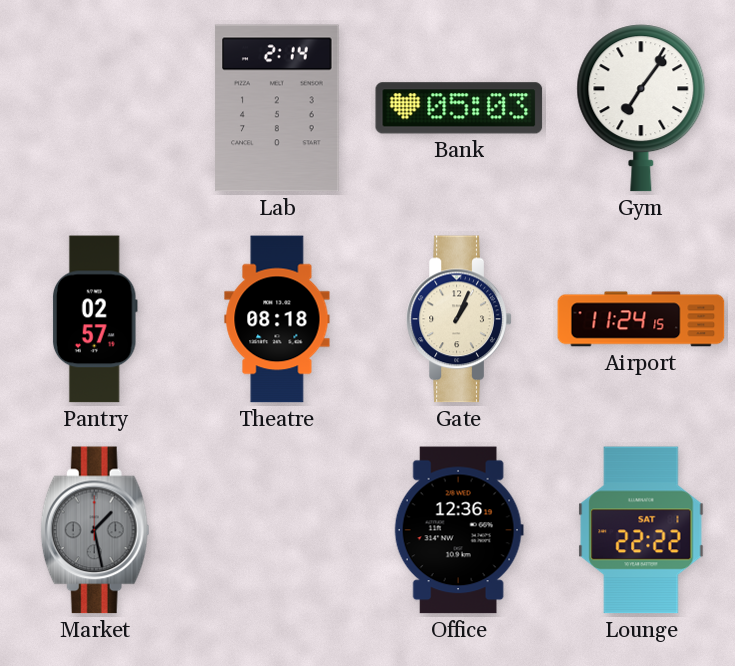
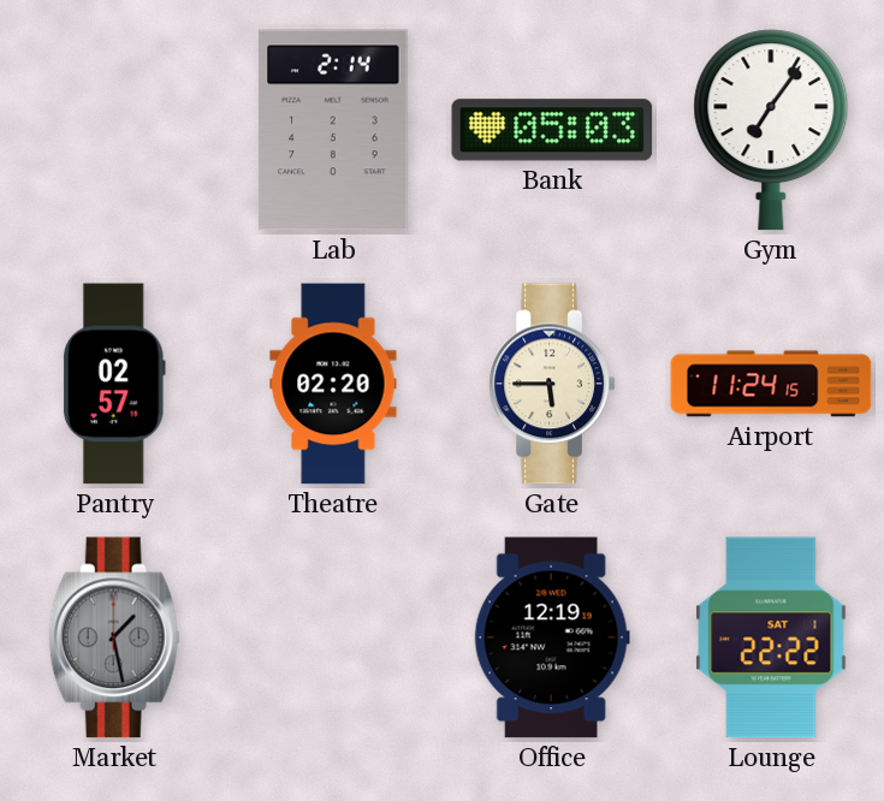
Theatre: 08:18 -> 02:20
Gate: 1:04 -> 5:45
Office: 12:36 -> 12:19
